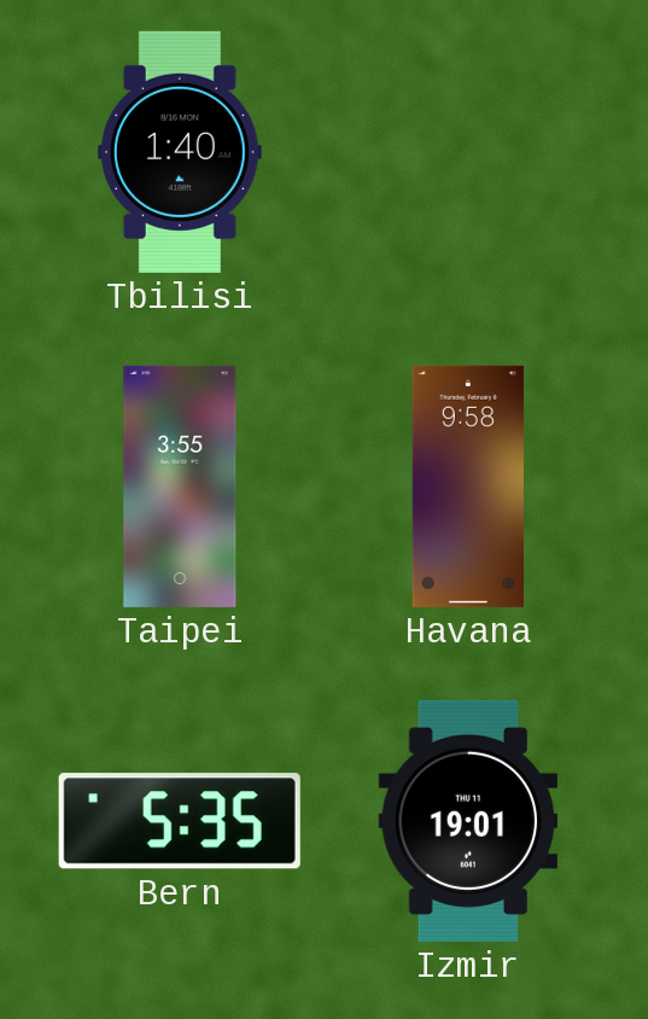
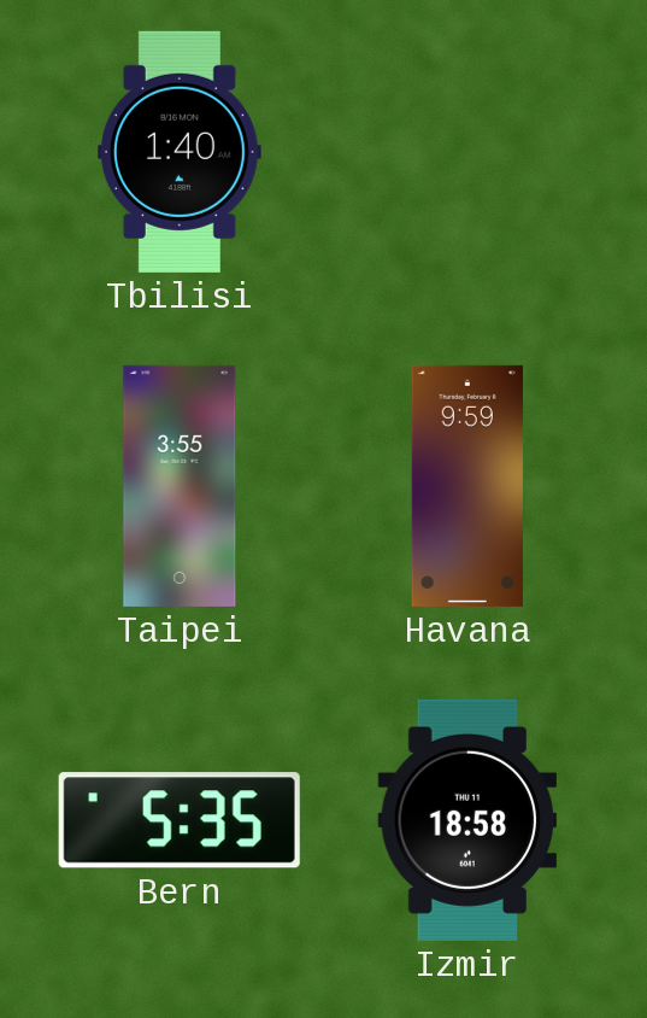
Havana: 9:58 -> 9:59
Izmir: 19:01 -> 18:58
